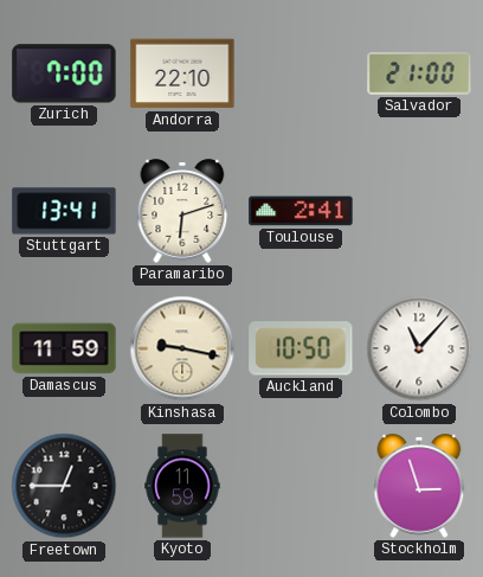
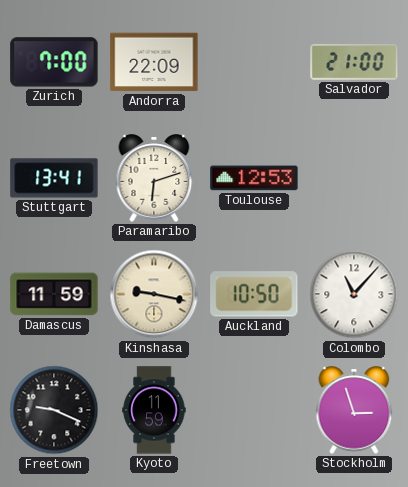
Andorra: 22:10 -> 22:09
Toulouse: 2:41 -> 12:53
Freetown: 12:45 -> 9:19
